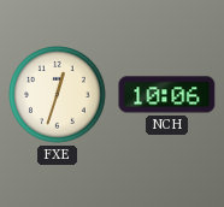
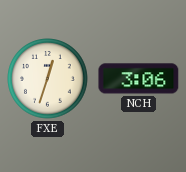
NCH: 10:06 -> 3:06
